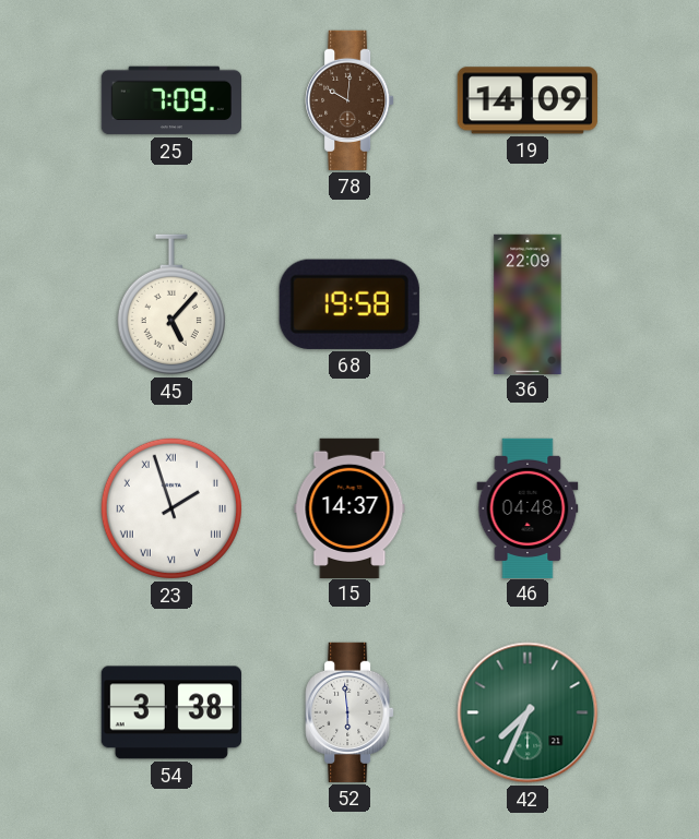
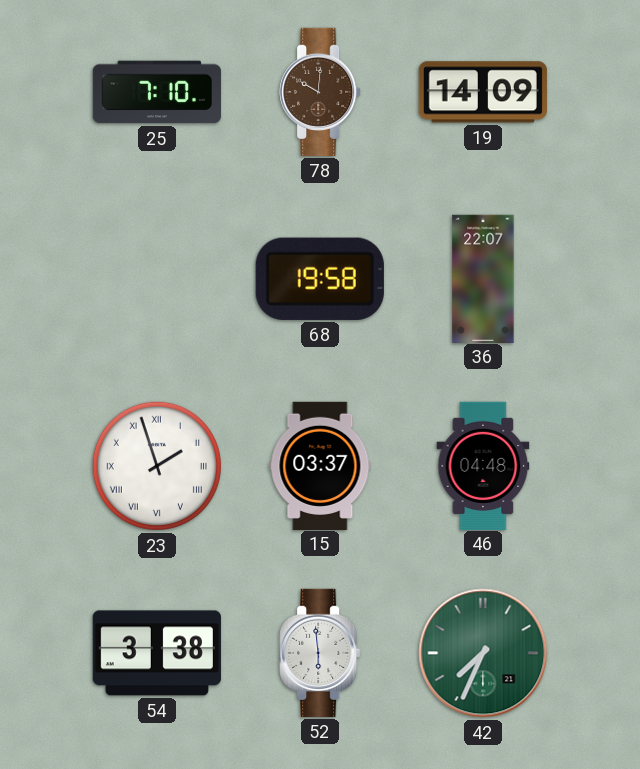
25: 7:09 -> 7:10
45: 5:07 -> none
36: 22:09 -> 22:07
15: 14:37 -> 03:37
